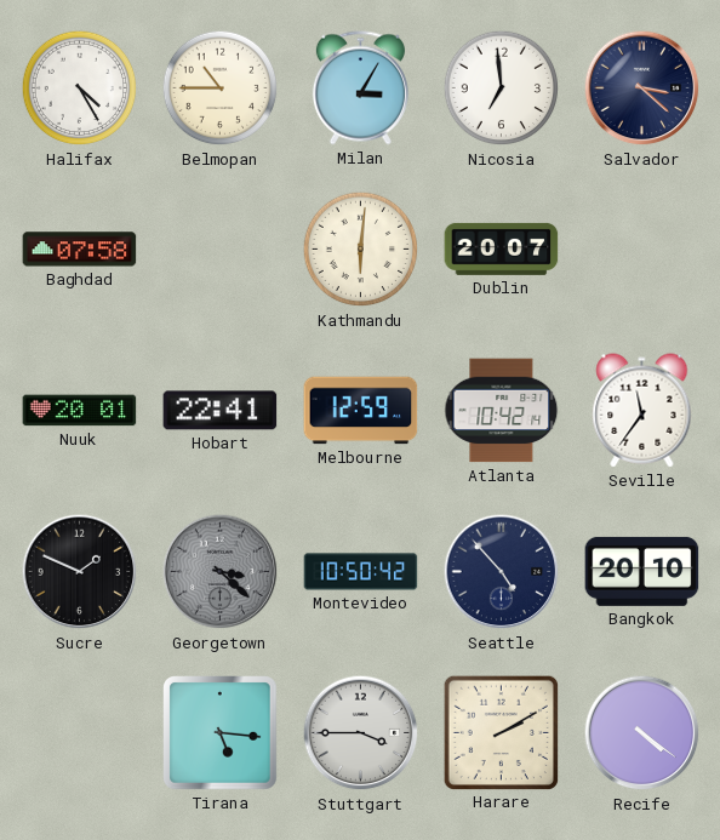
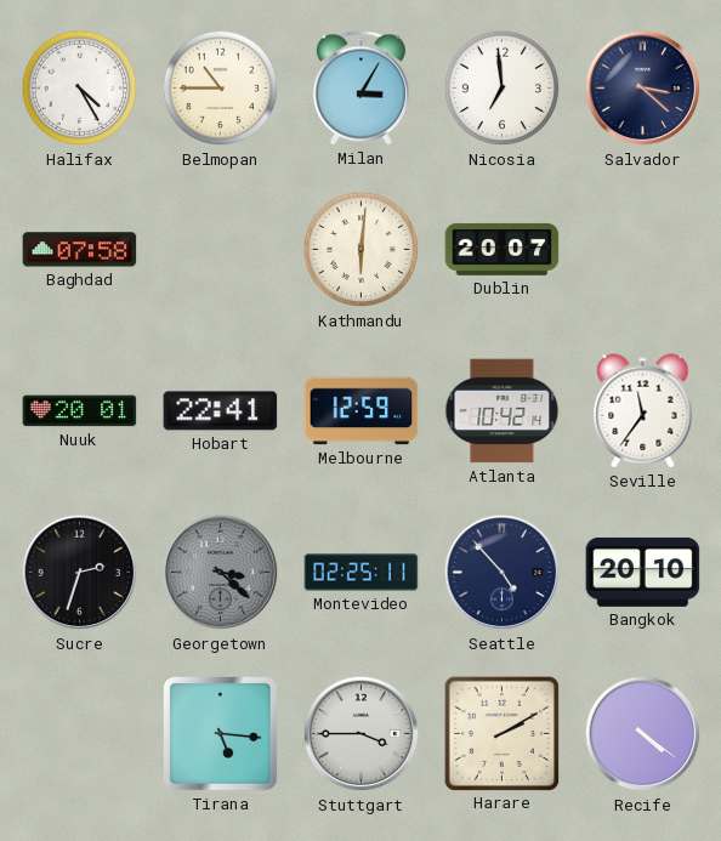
Sucre: 1:49 -> 2:33
Montevideo: 10:50 -> 02:25
